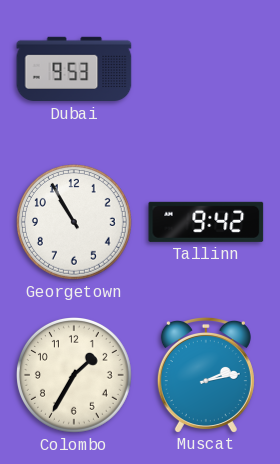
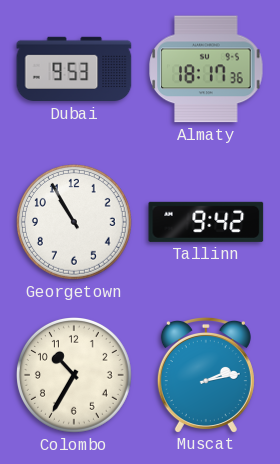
Almaty: none -> 18:17
Colombo: 1:35 -> 10:35
